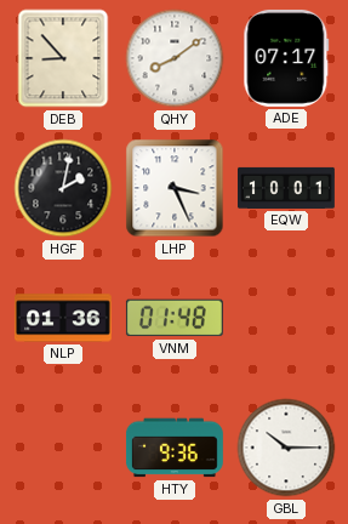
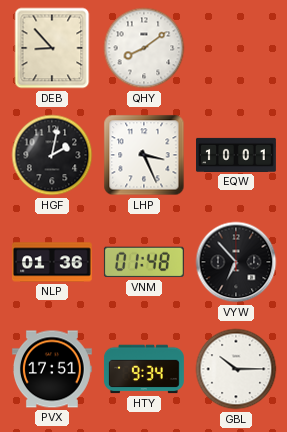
ADE: 07:17 -> none
VYW: none -> 6:53
PVX: none -> 17:51
HTY: 9:36 -> 9:34
